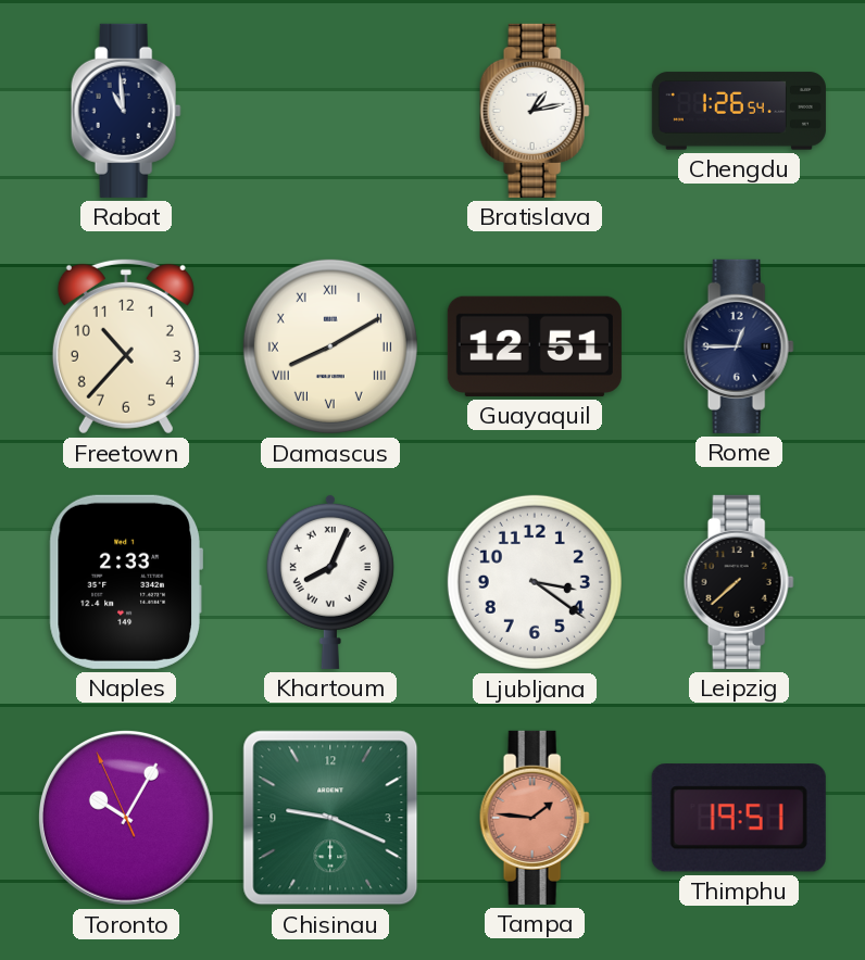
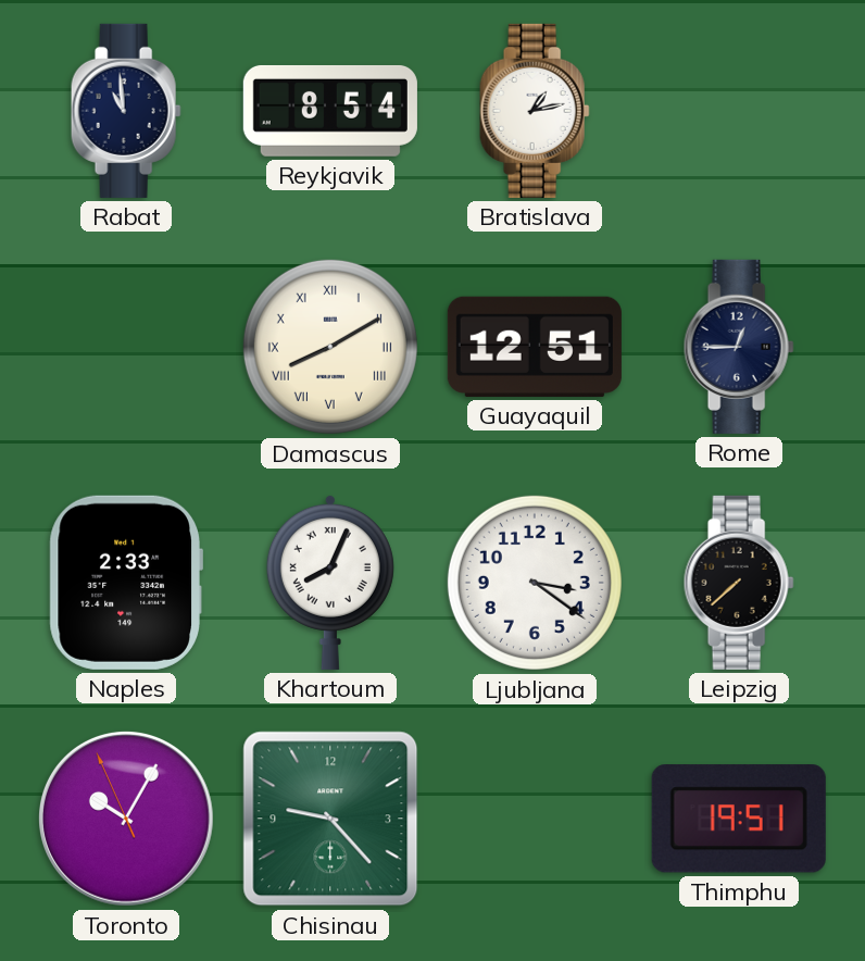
Reykjavik: none -> 8:54
Chengdu: 1:26 -> none
Freetown: 10:37 -> none
Chisinau: 9:19 -> 9:23
Tampa: 1:46 -> none
